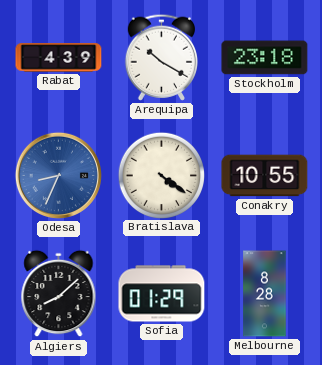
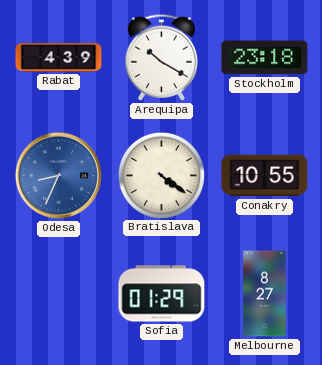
Algiers: 8:08 -> none
Melbourne: 8:28 -> 8:27
